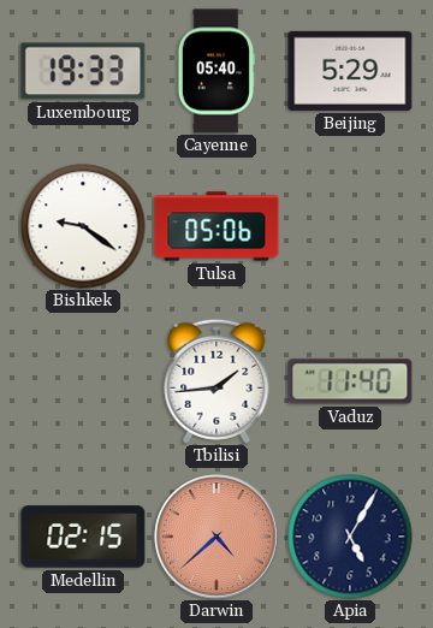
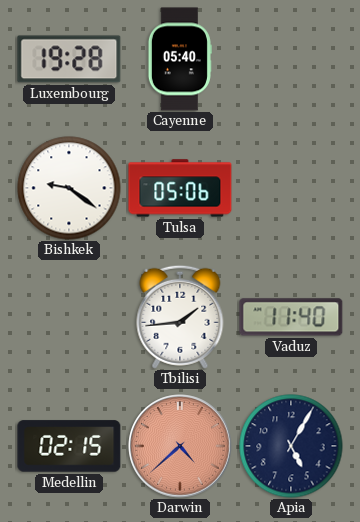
Luxembourg: 19:33 -> 19:28
Beijing: 5:29 -> none
